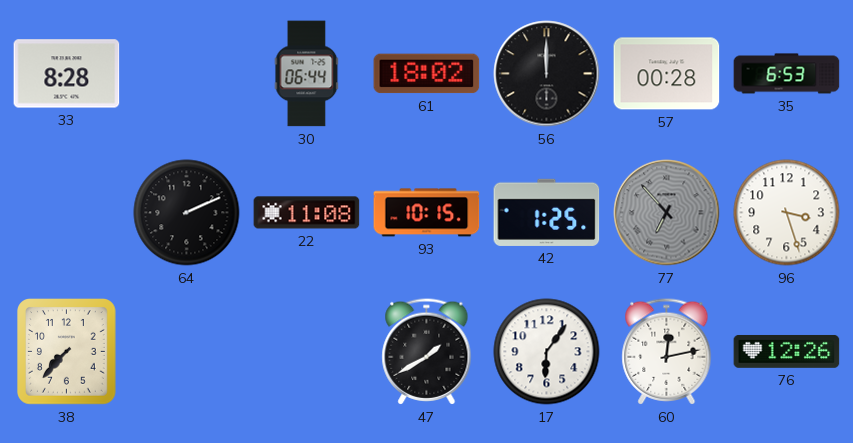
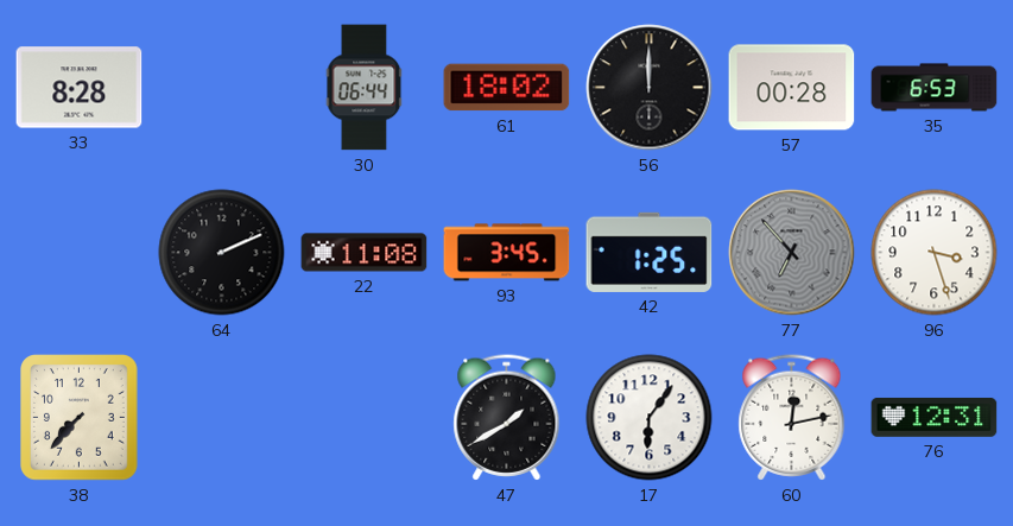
93: 10:15 -> 3:45
76: 12:26 -> 12:31
